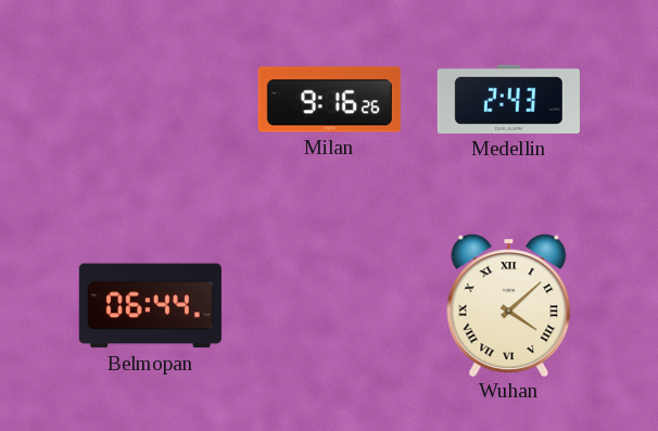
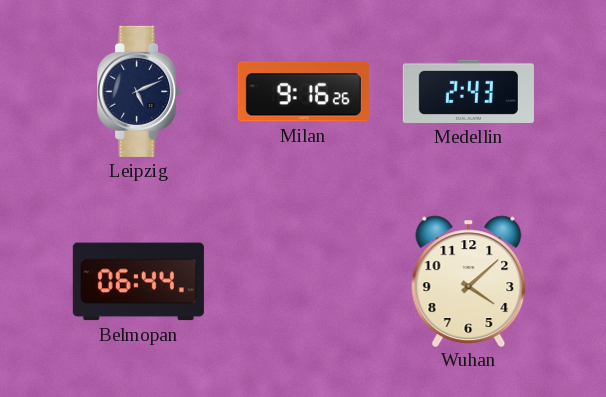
Leipzig: none -> 5:11
Wuhan numerals: Roman -> Arabic
